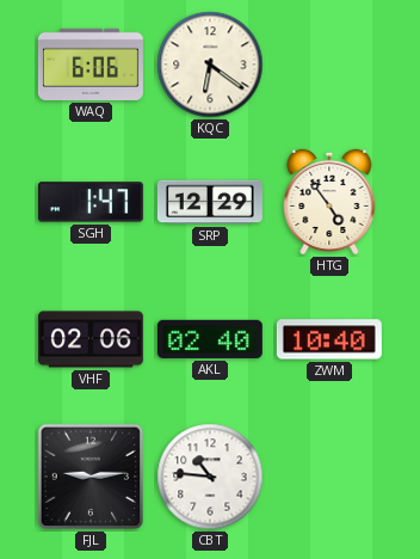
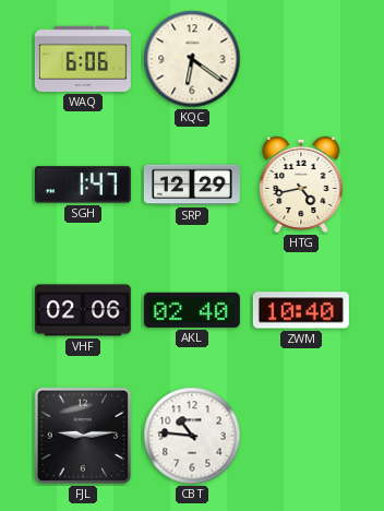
HTG: 4:54 -> 4:43
